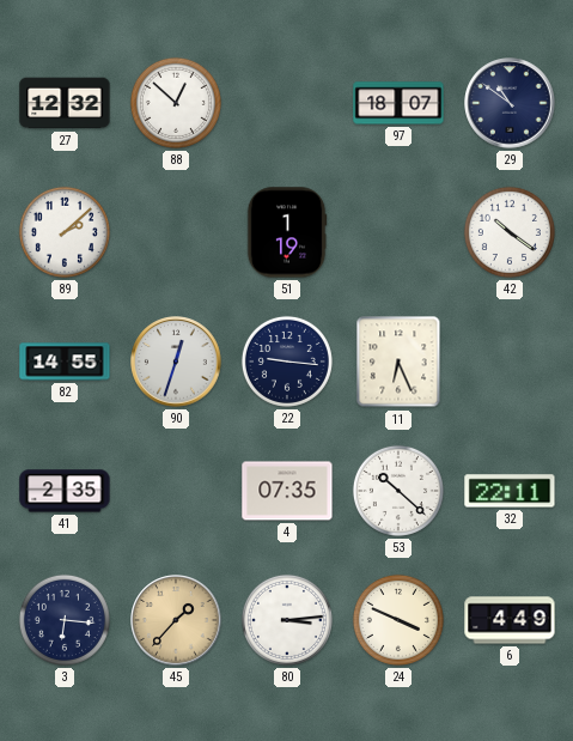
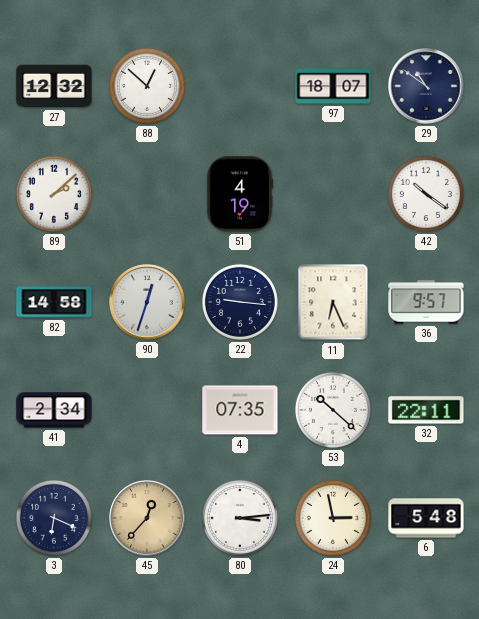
51: 1:19 -> 4:19
82: 14:55 -> 14:58
36: none -> 9:57
41: 2:35 -> 2:34
3: 6:16 -> 6:19
45: 1:37 -> 12:37
24: 3:49 -> 2:58
6: 4:49 -> 5:48
